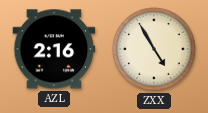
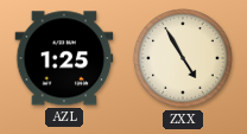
AZL: 2:16 -> 1:25
